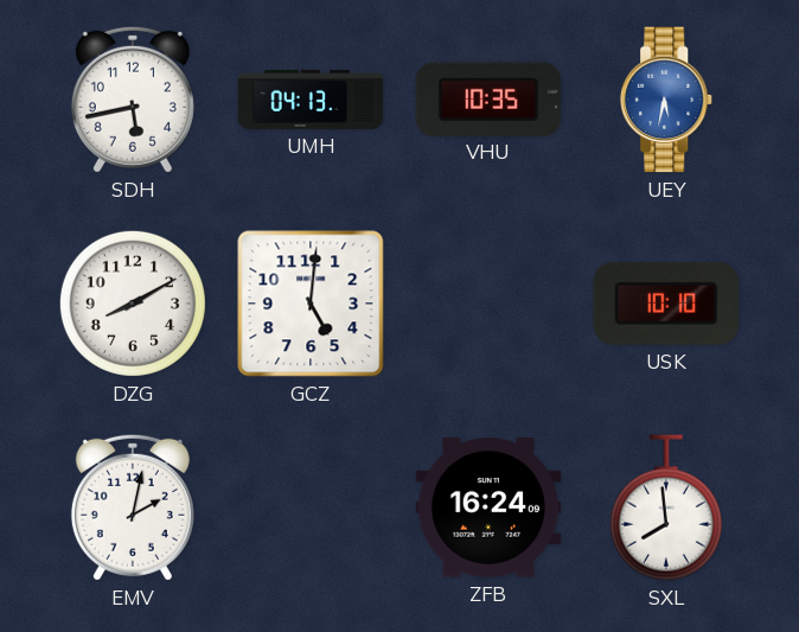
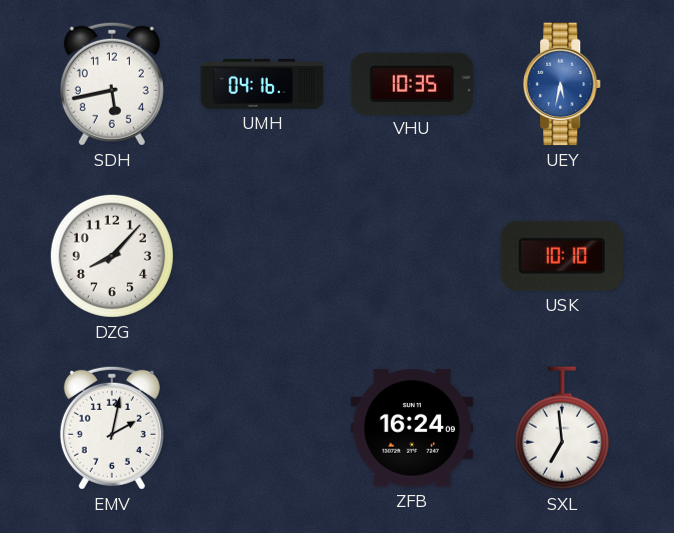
UMH: 04:13 -> 04:16
DZG: 8:10 -> 8:07
GCZ: 5:01 -> none
SXL: 7:59 -> 6:59
